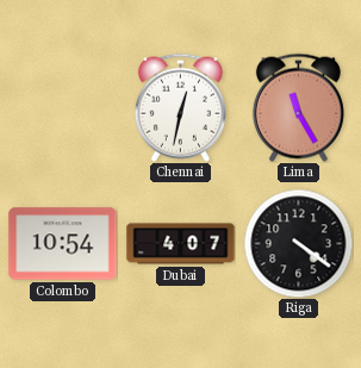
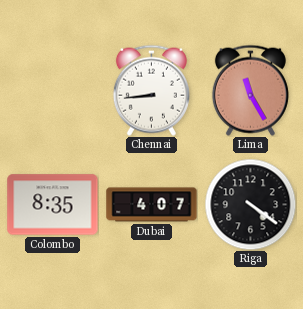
Chennai: 12:32 -> 8:44
Colombo: 10:54 -> 8:35
